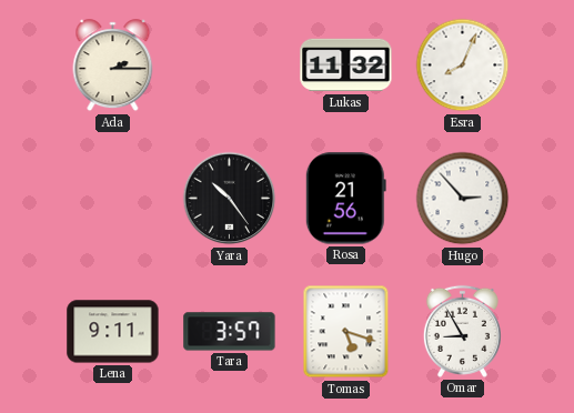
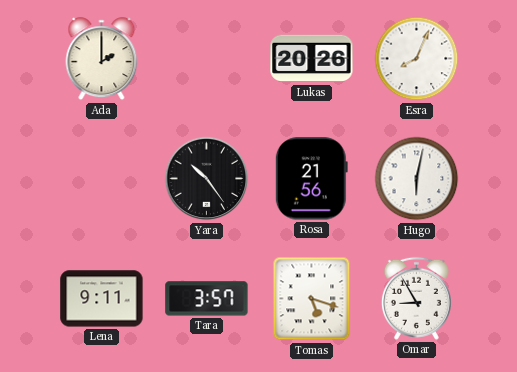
Ada: 2:15 -> 2:00
Lukas: 11:32 -> 20:26
Hugo: 2:53 -> 6:02
